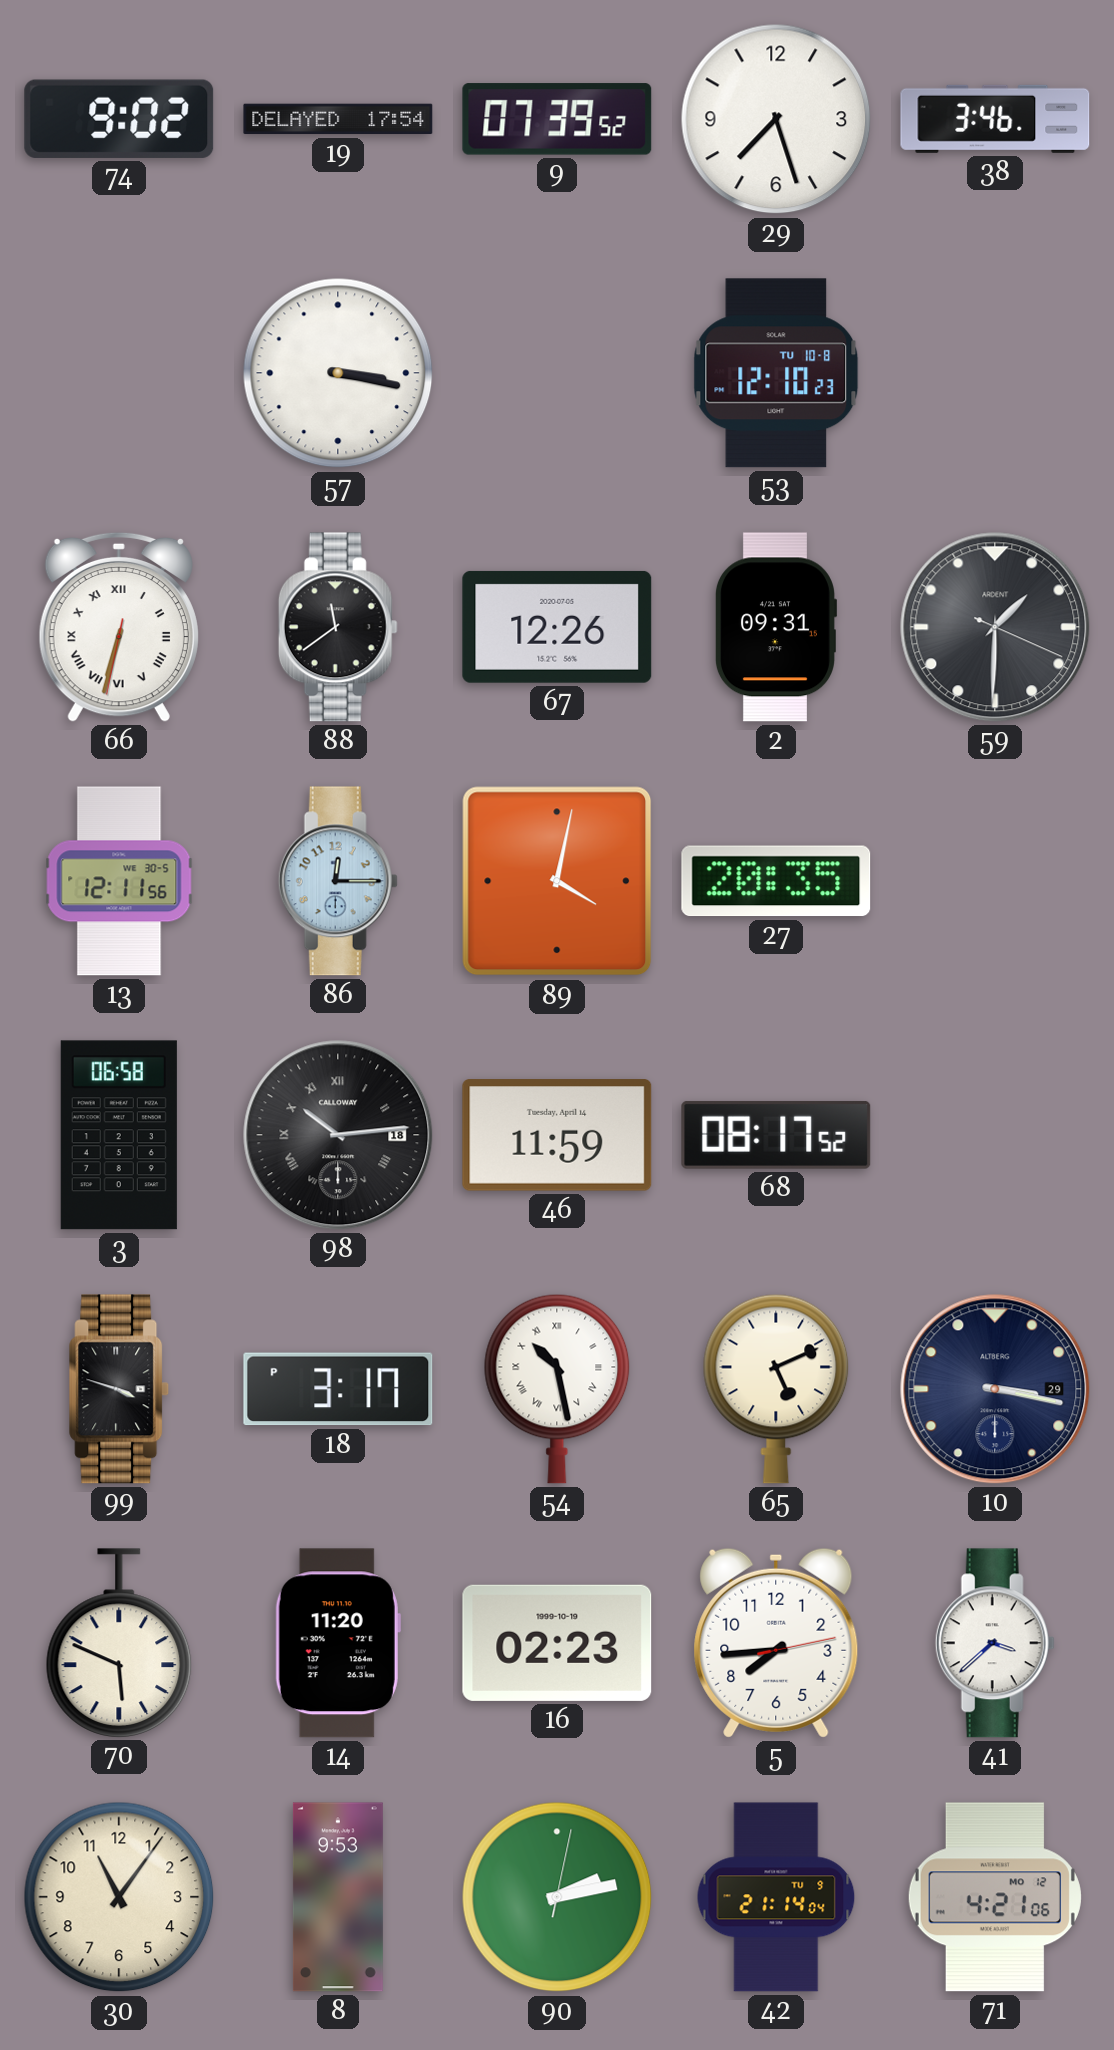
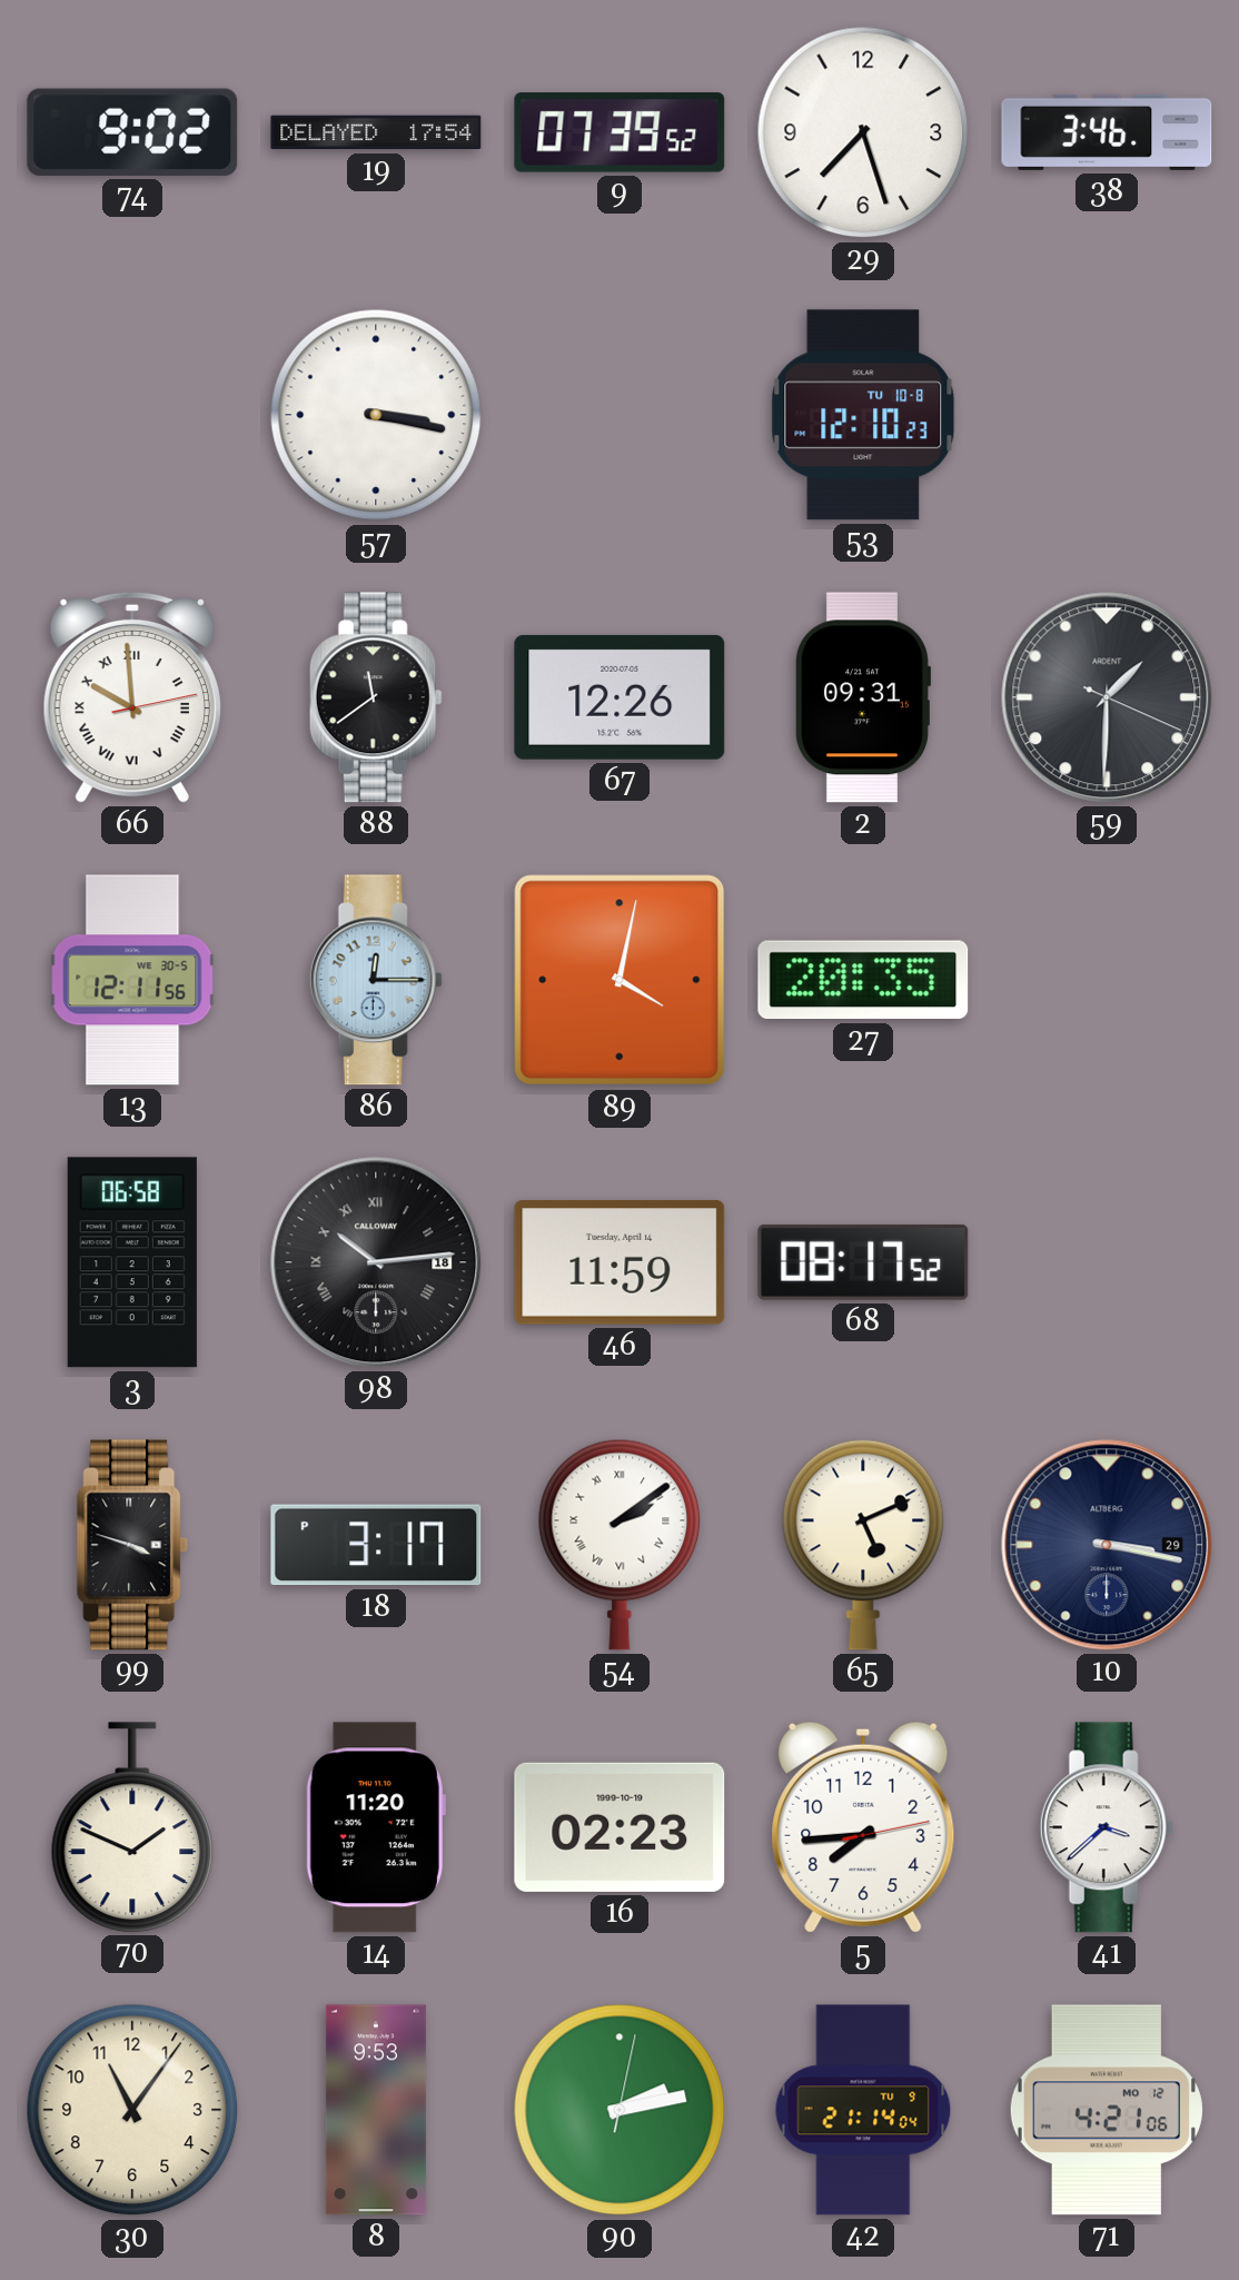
66: 6:32 -> 9:59
54: 10:28 -> 2:09
70: 5:49 -> 1:49
